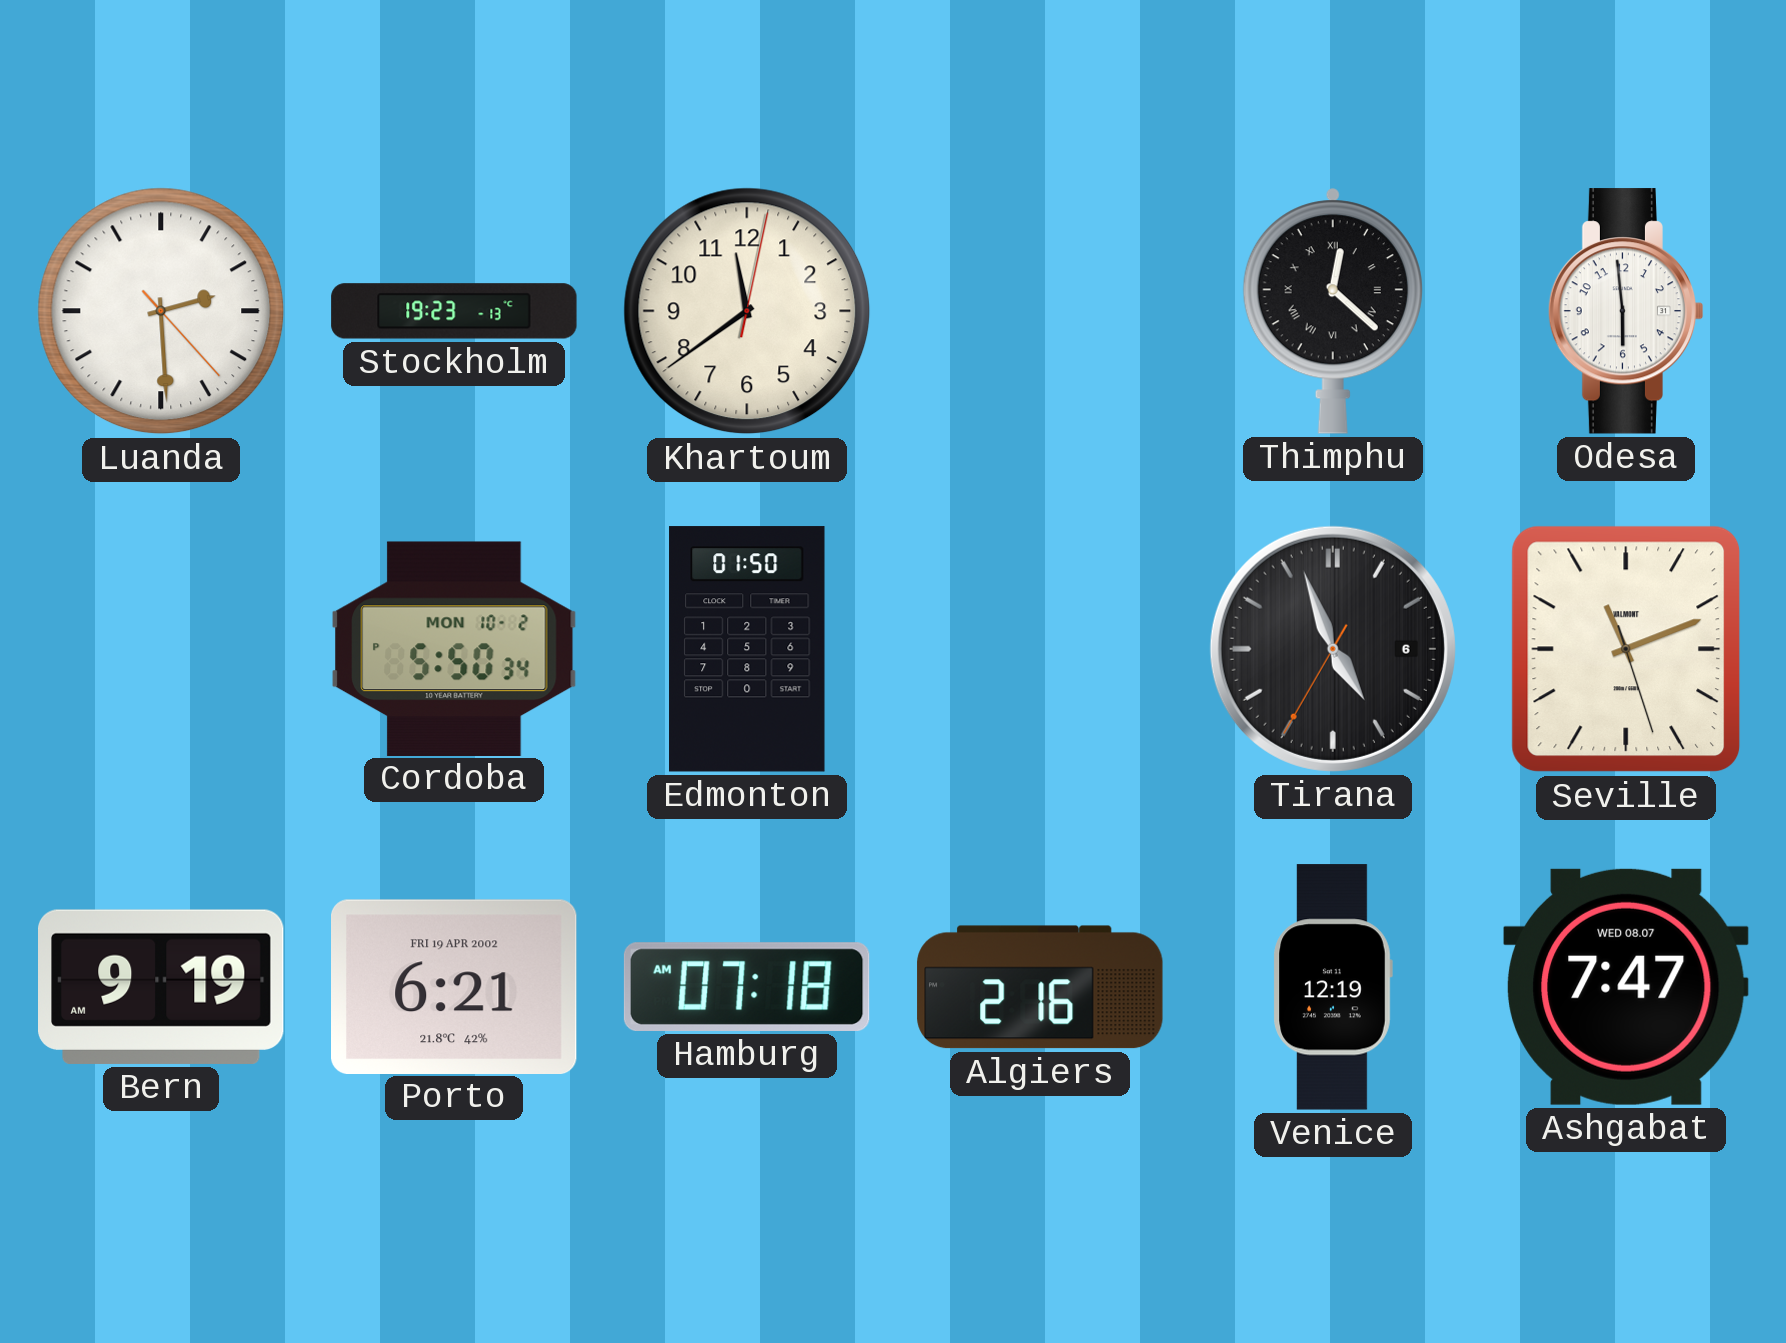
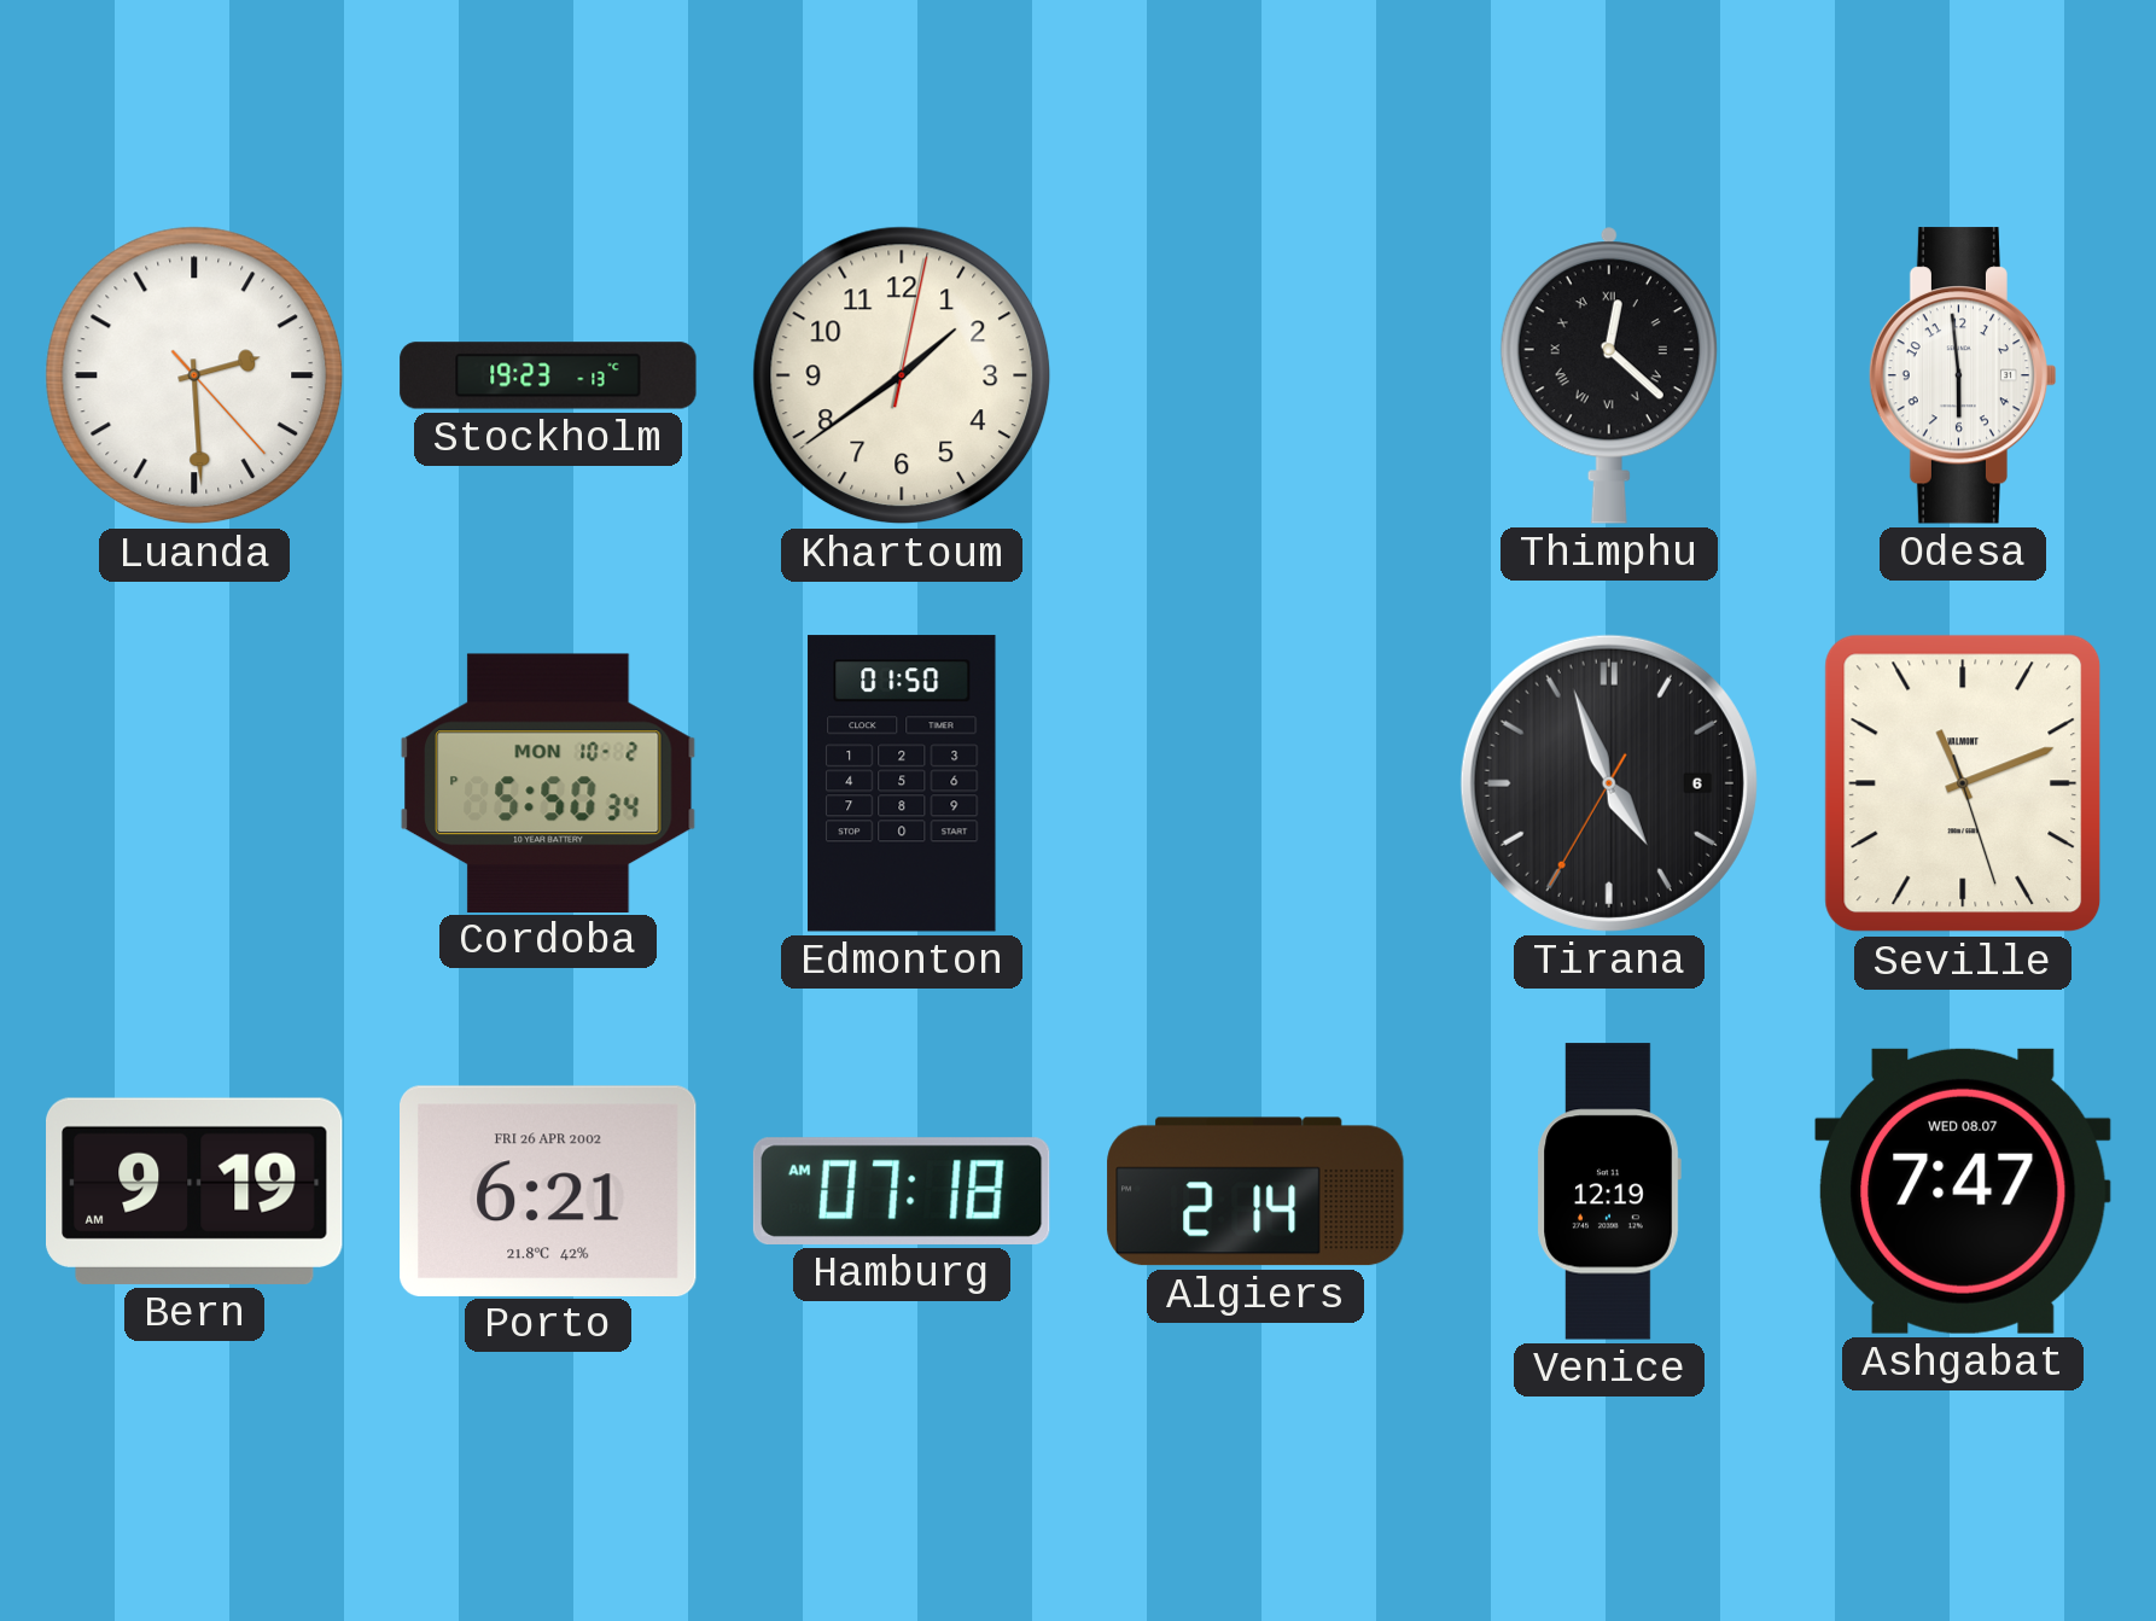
Khartoum: 11:39 -> 1:39
Porto date: FRI 19 APR 2002 -> FRI 26 APR 2002
Algiers: 2:16 -> 2:14
